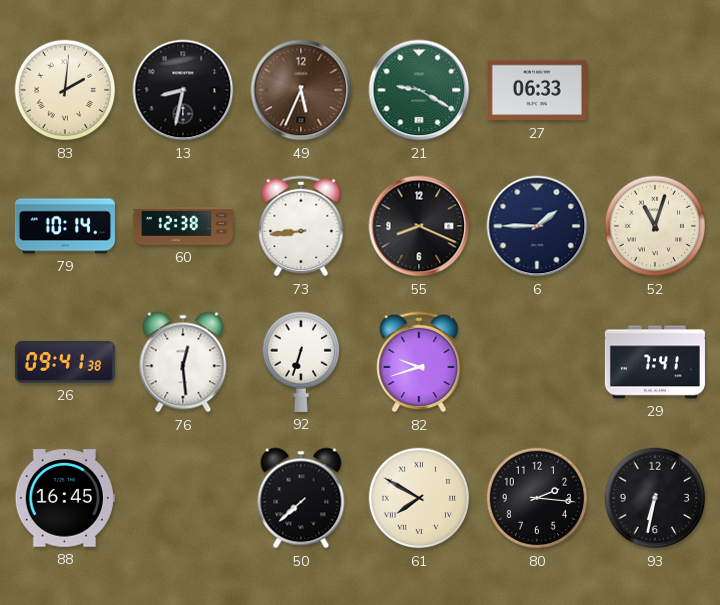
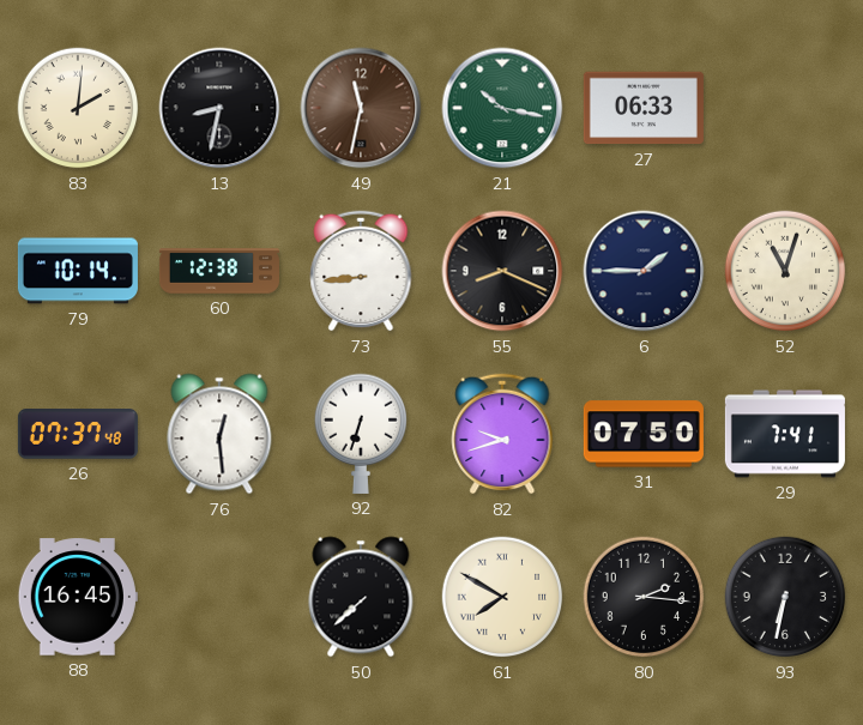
49: 5:34 -> 11:32
21: 9:20 -> 10:17
26: 09:41 -> 07:37
31: none -> 07:50
